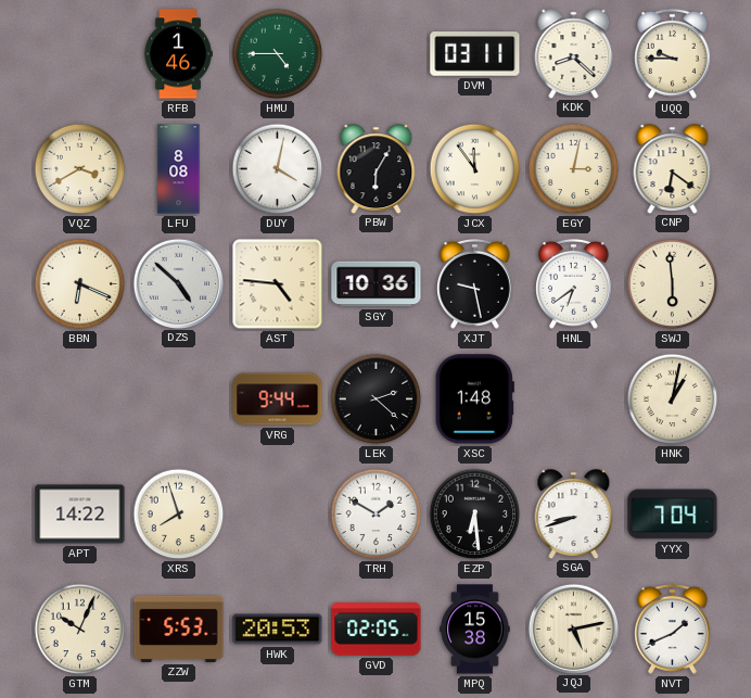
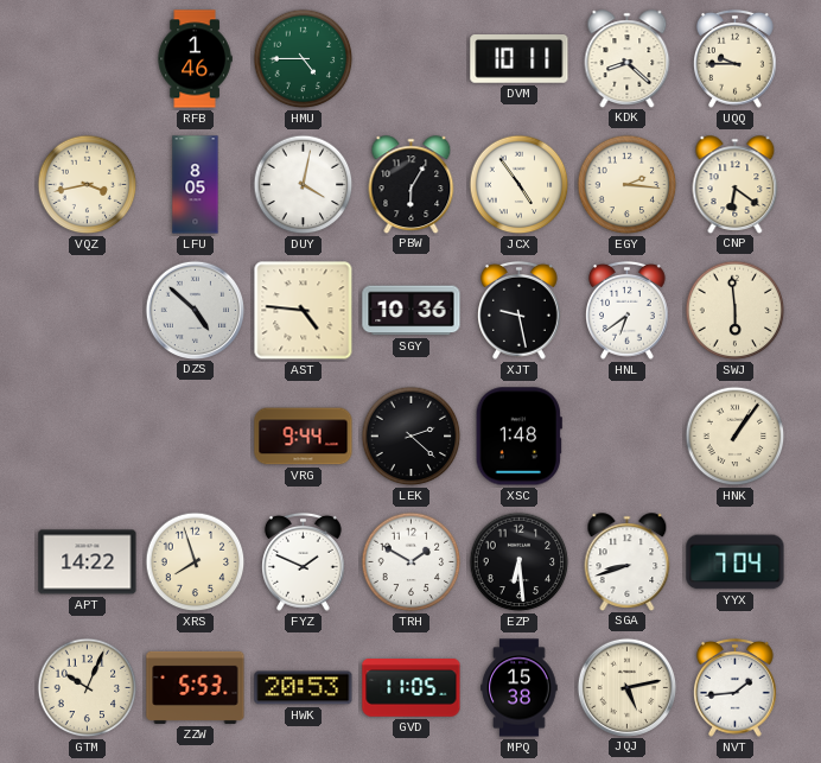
DVM: 03:11 -> 10:11
VQZ: 3:40 -> 3:43
LFU: 8:08 -> 8:05
JCX: 11:54 -> 4:54
EGY: 3:02 -> 2:16
BBN: 6:19 -> none
HNK: 1:02 -> 1:06
FYZ: none -> 1:49
GVD: 02:05 -> 11:05
NVT: 1:41 -> 1:44
